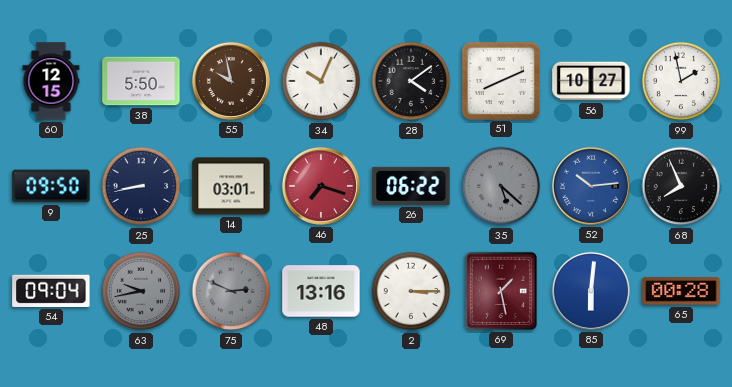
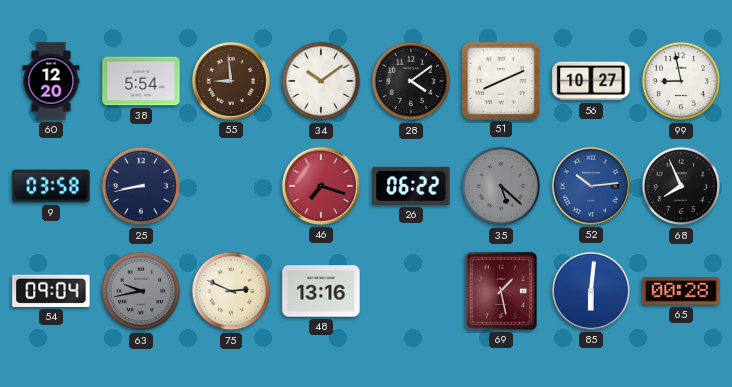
60: 12:15 -> 12:20
38: 5:50 -> 5:54
55: 9:58 -> 8:59
34: 10:04 -> 10:09
99: 1:58 -> 8:58
9: 09:50 -> 03:58
14: 03:01 -> none
75 dial: grey -> cream
2: 3:15 -> none
